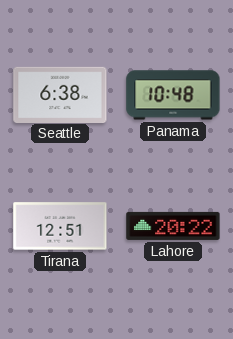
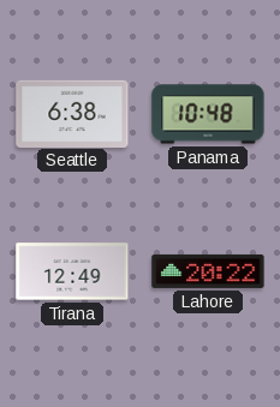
Tirana: 12:51 -> 12:49
